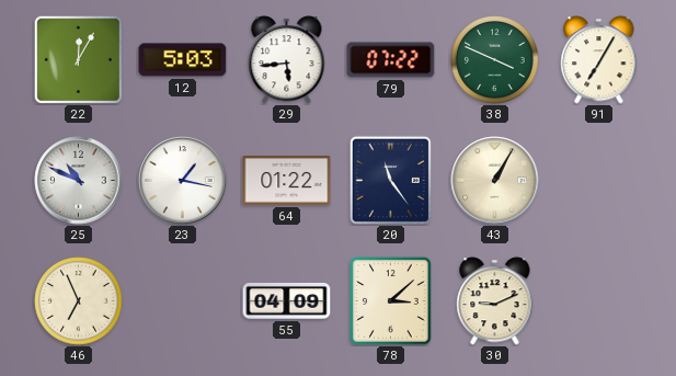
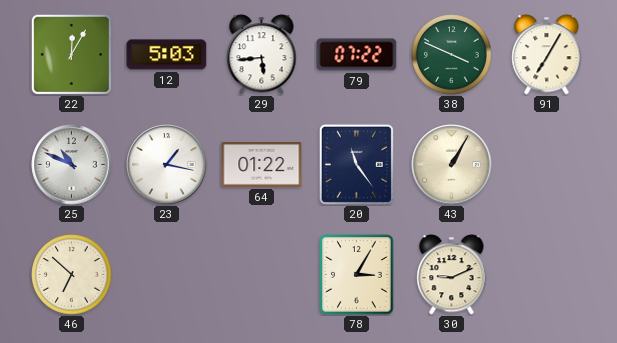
46: 6:56 -> 6:52
55: 04:09 -> none
78: 3:08 -> 3:05
